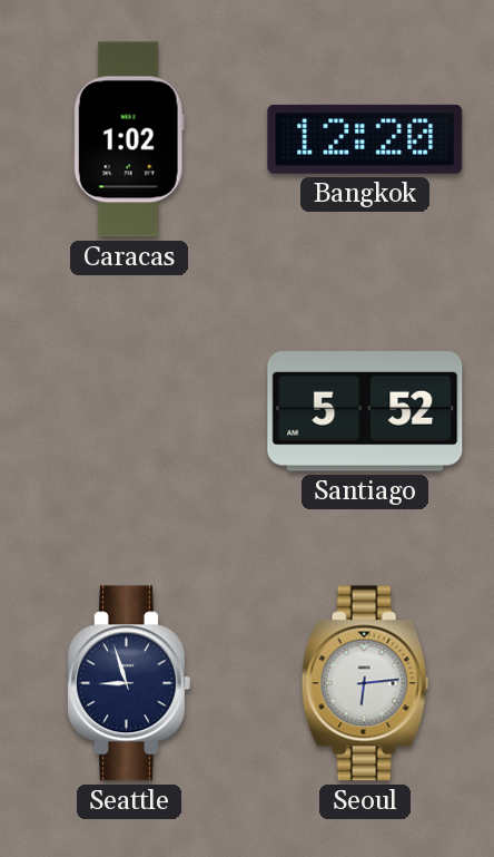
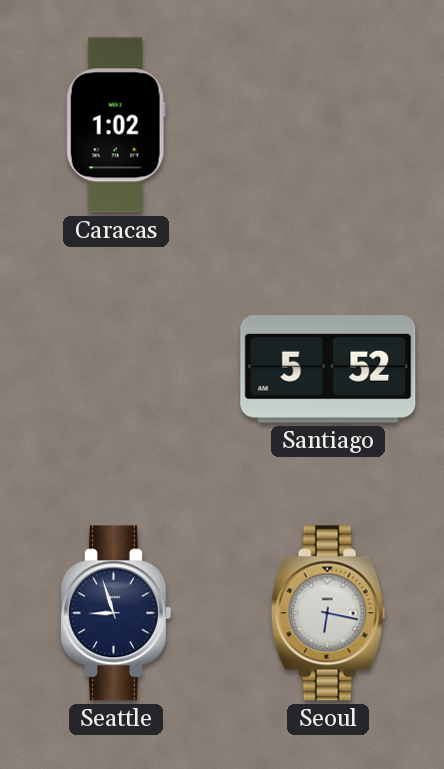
Bangkok: 12:20 -> none
Seoul: 6:14 -> 6:17
